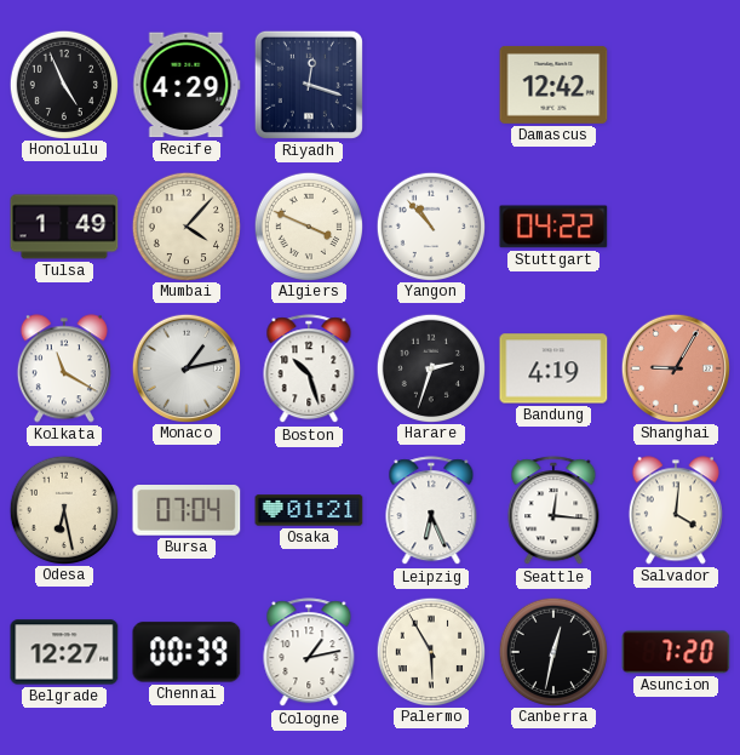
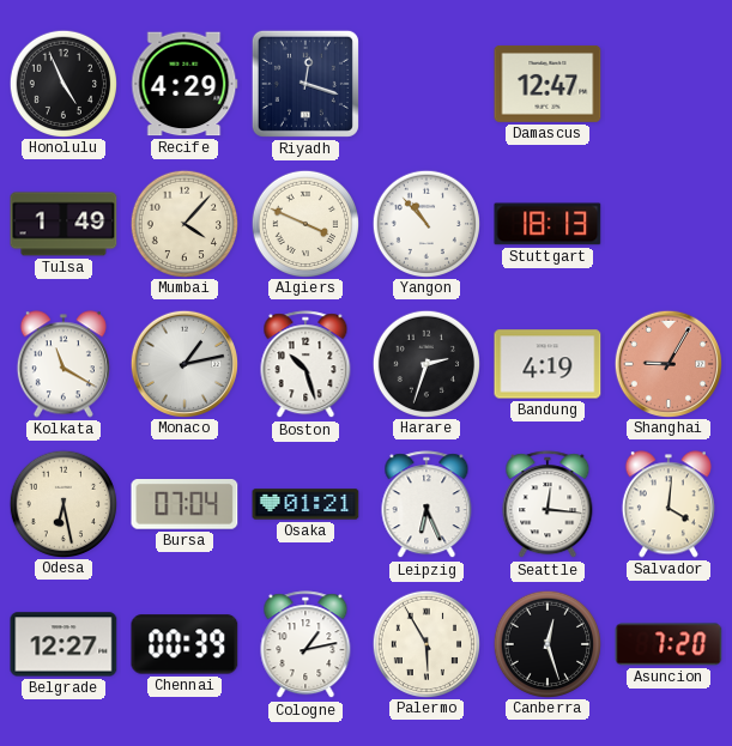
Damascus: 12:42 -> 12:47
Stuttgart: 04:22 -> 18:13
Canberra: 12:32 -> 12:27
